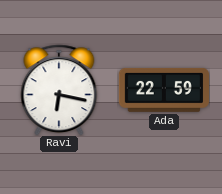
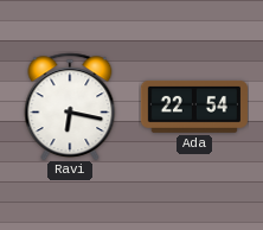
Ada: 22:59 -> 22:54
